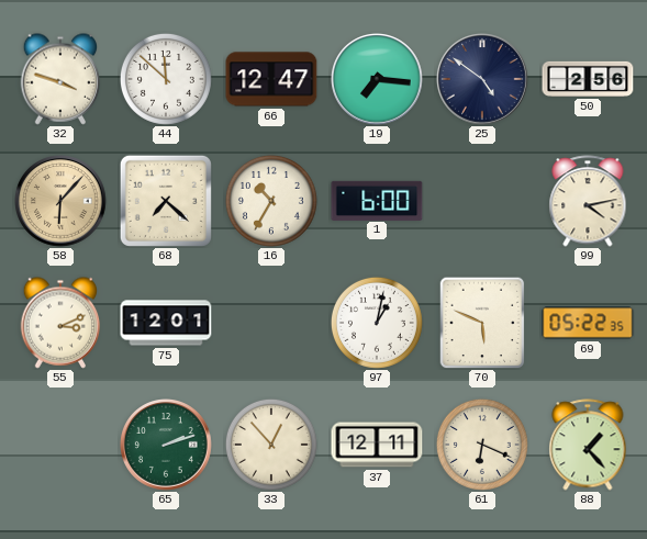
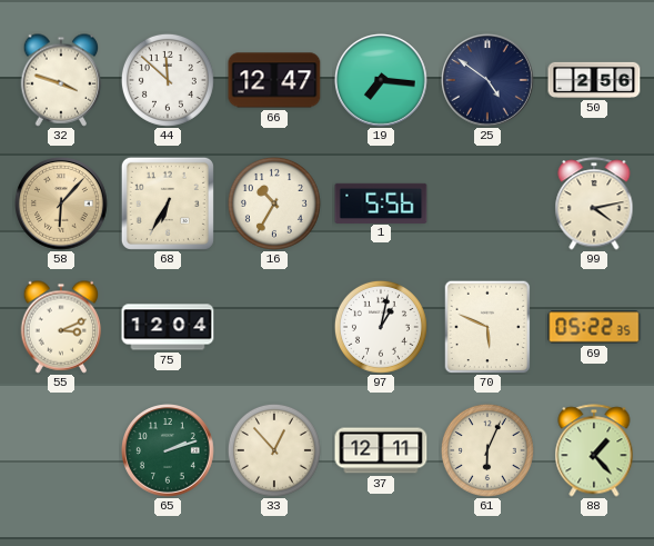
68: 7:22 -> 6:35
1: 6:00 -> 5:56
75: 12:01 -> 12:04
61: 6:19 -> 6:04
